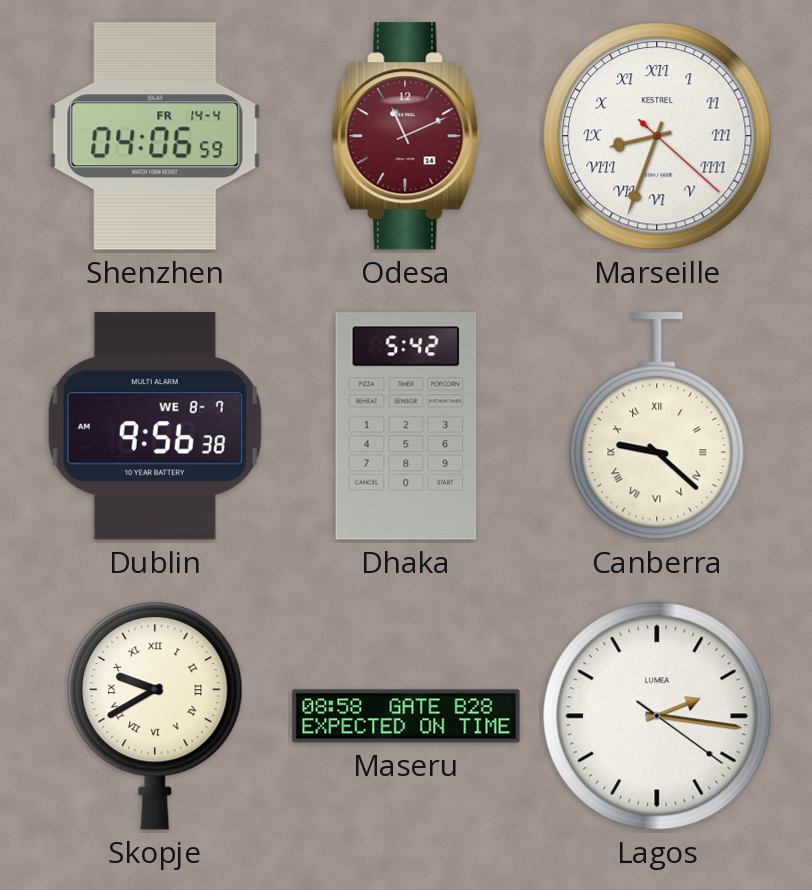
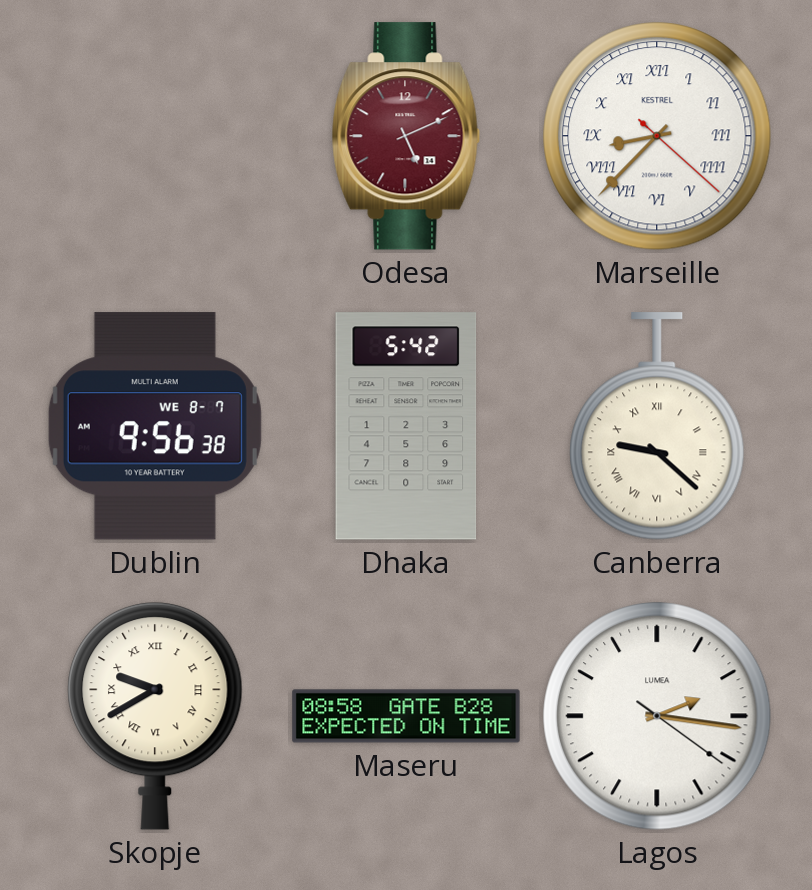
Shenzhen: 04:06 -> none
Odesa: 11:11 -> 5:11
Marseille: 8:33 -> 8:37
